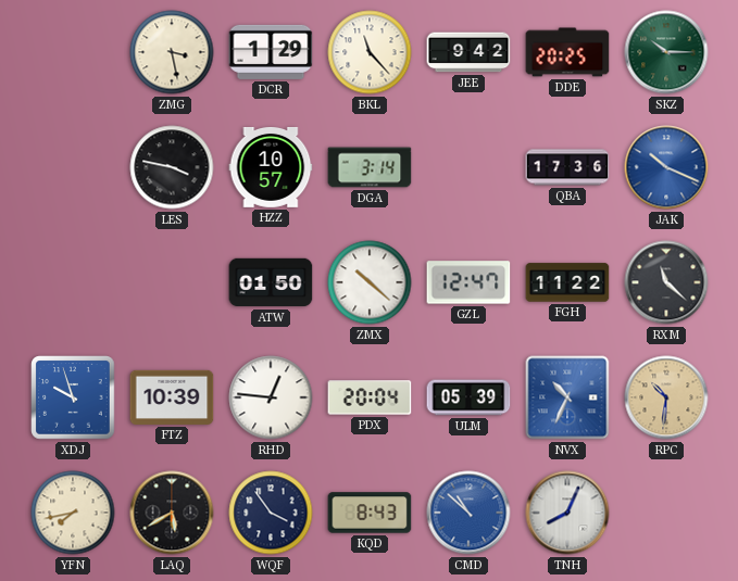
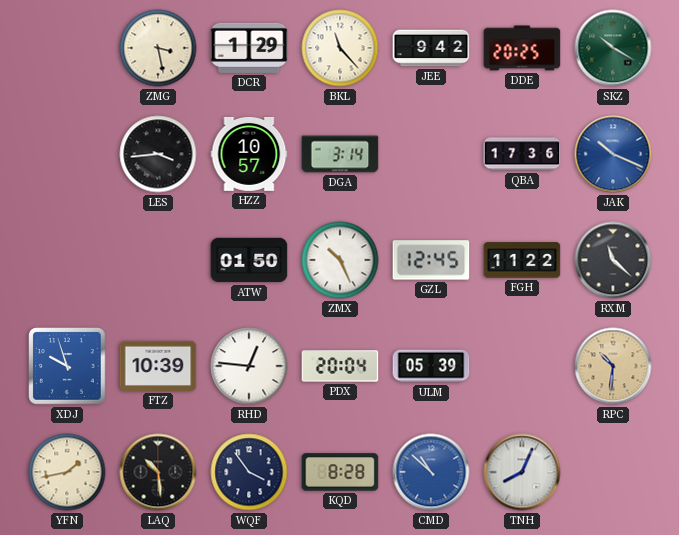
SKZ: 10:15 -> 10:20
LES: 3:47 -> 3:44
ZMX: 10:22 -> 10:26
GZL: 12:47 -> 12:45
NVX: 10:34 -> none
YFN: 7:43 -> 1:43
LAQ: 5:40 -> 10:29
KQD: 8:43 -> 8:28
